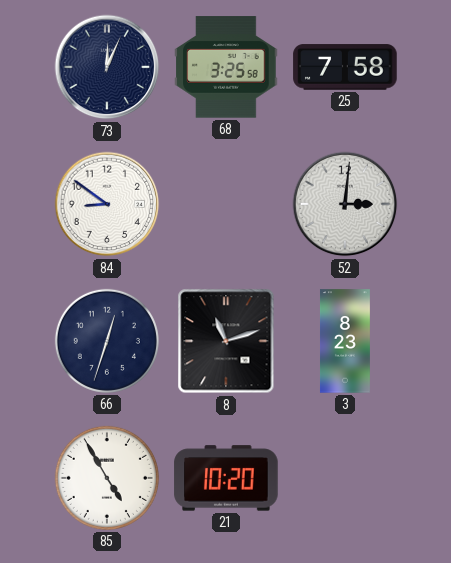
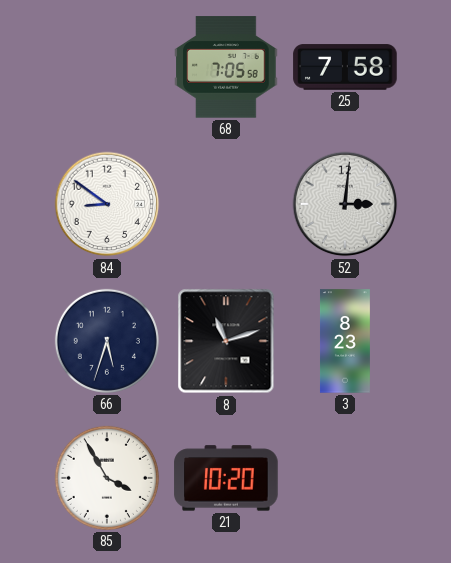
73: 12:04 -> none
68: 3:25 -> 7:05
66: 12:33 -> 5:33
85: 4:55 -> 3:55
